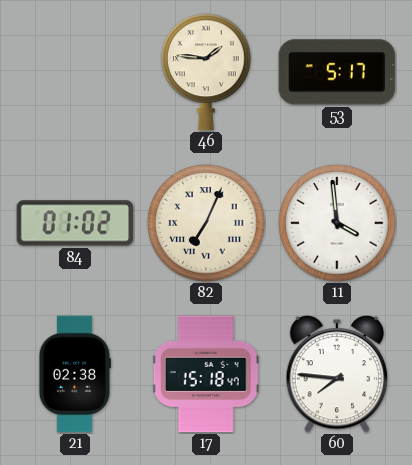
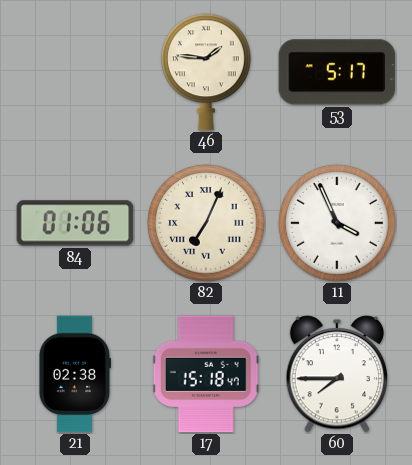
84: 01:02 -> 01:06
11: 3:59 -> 3:56
60: 7:46 -> 7:45
